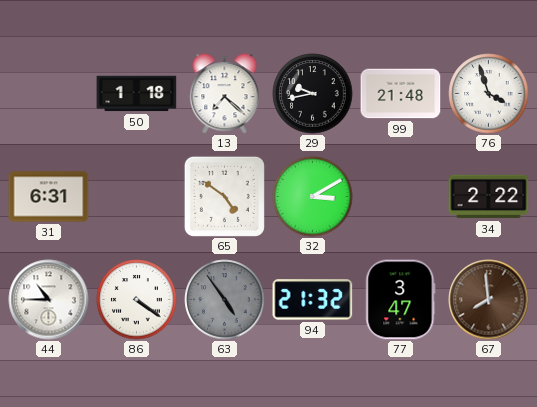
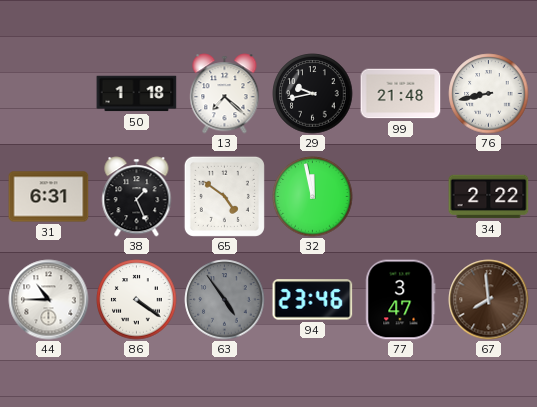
76: 3:57 -> 8:43
38: none -> 1:26
32: 3:10 -> 11:58
94: 21:32 -> 23:46
